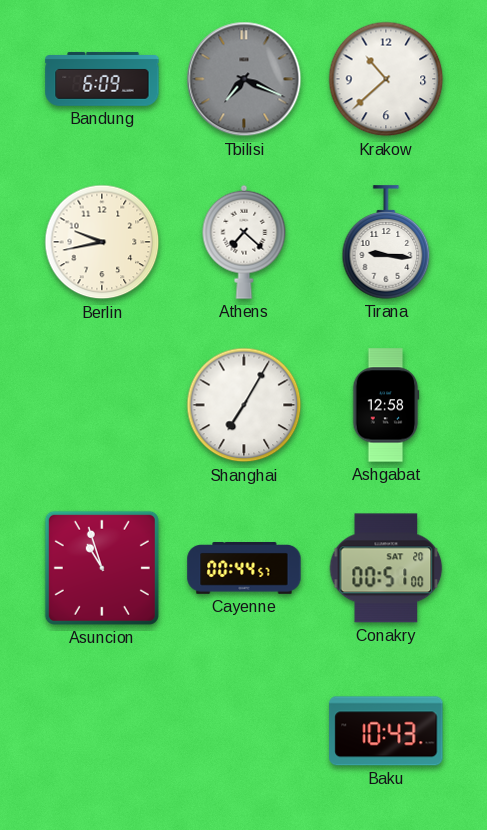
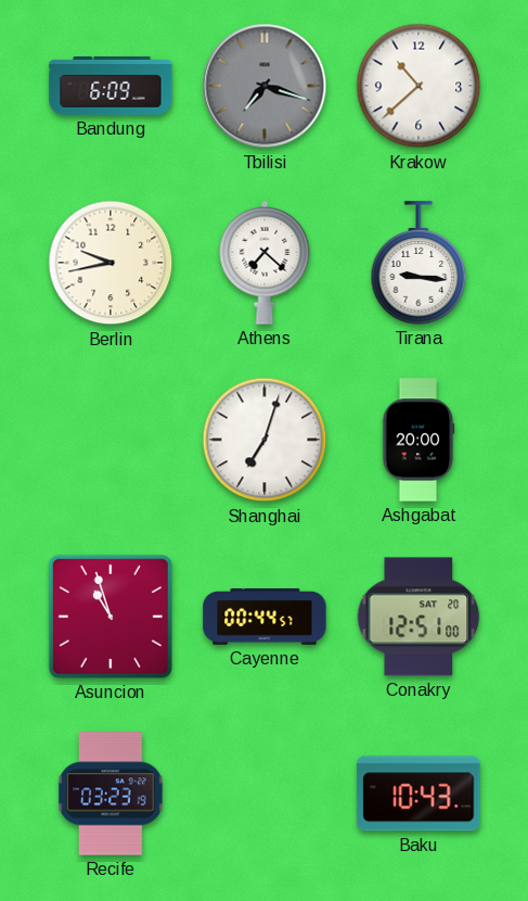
Tbilisi: 7:19 -> 7:18
Shanghai: 7:05 -> 7:03
Ashgabat: 12:58 -> 20:00
Conakry: 00:51 -> 12:51
Recife: none -> 03:23
